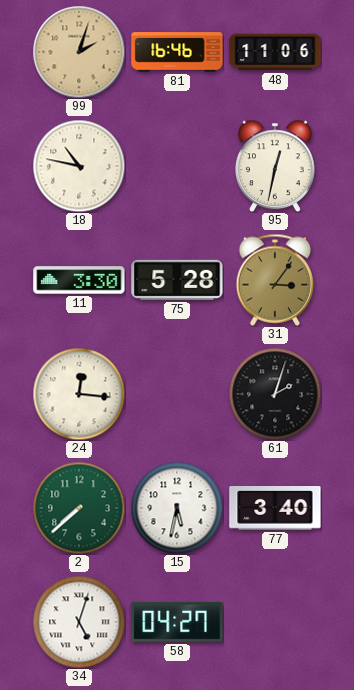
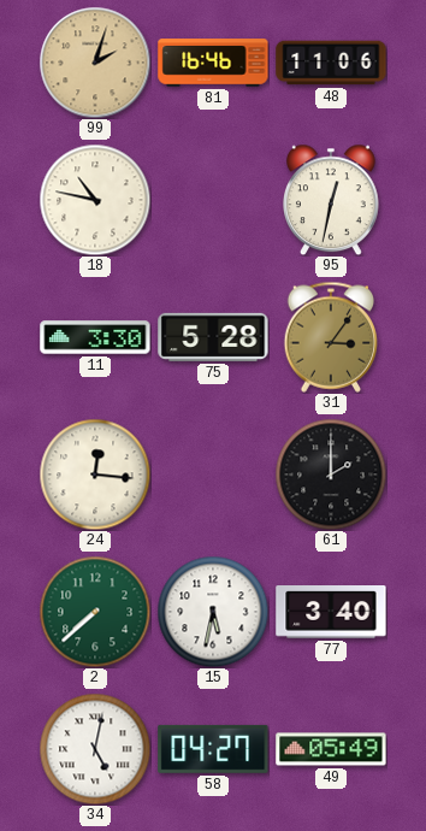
61: 2:03 -> 2:00
34: 5:03 -> 5:02
49: none -> 05:49
